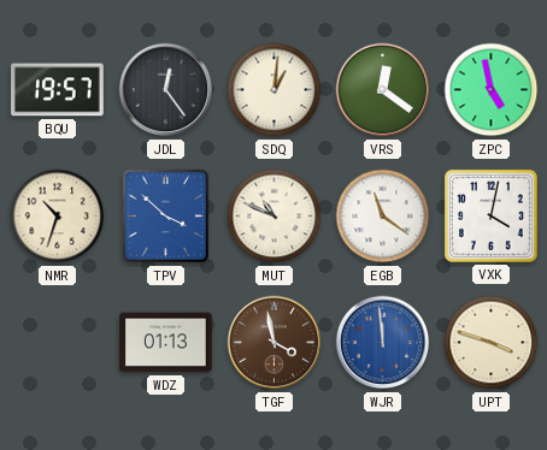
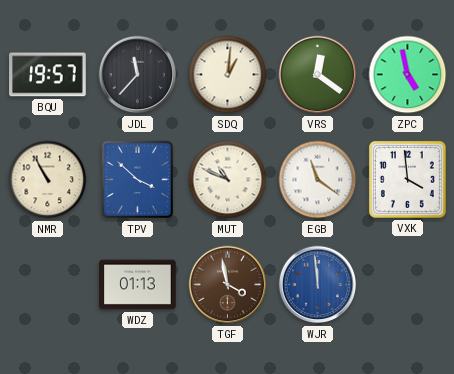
JDL: 12:24 -> 11:37
NMR: 10:33 -> 10:55
VXK: 4:02 -> 3:59
UPT: 3:48 -> none
